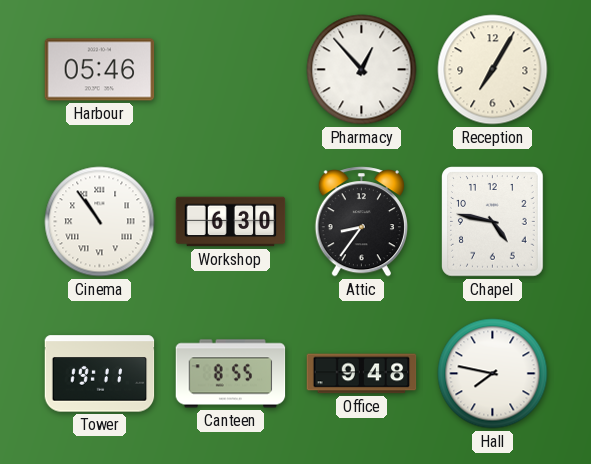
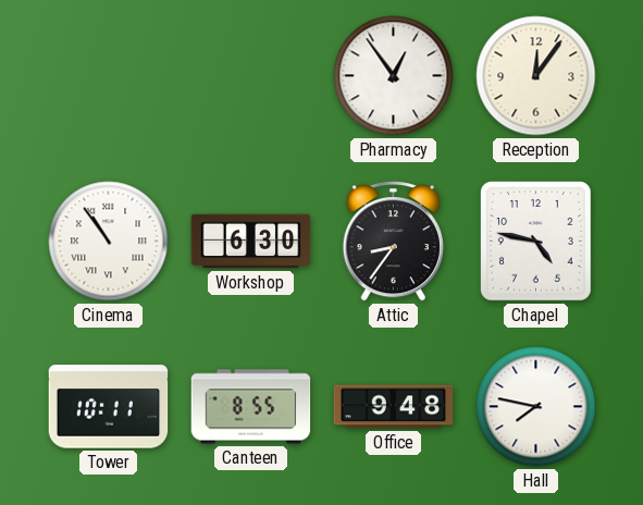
Harbour: 05:46 -> none
Pharmacy: 12:53 -> 12:54
Reception: 7:05 -> 12:06
Tower: 19:11 -> 10:11
